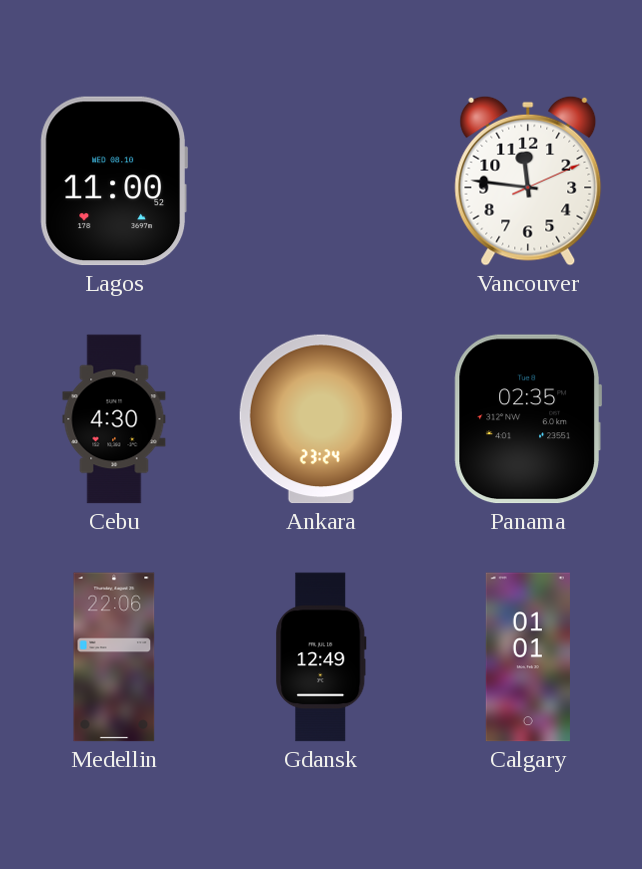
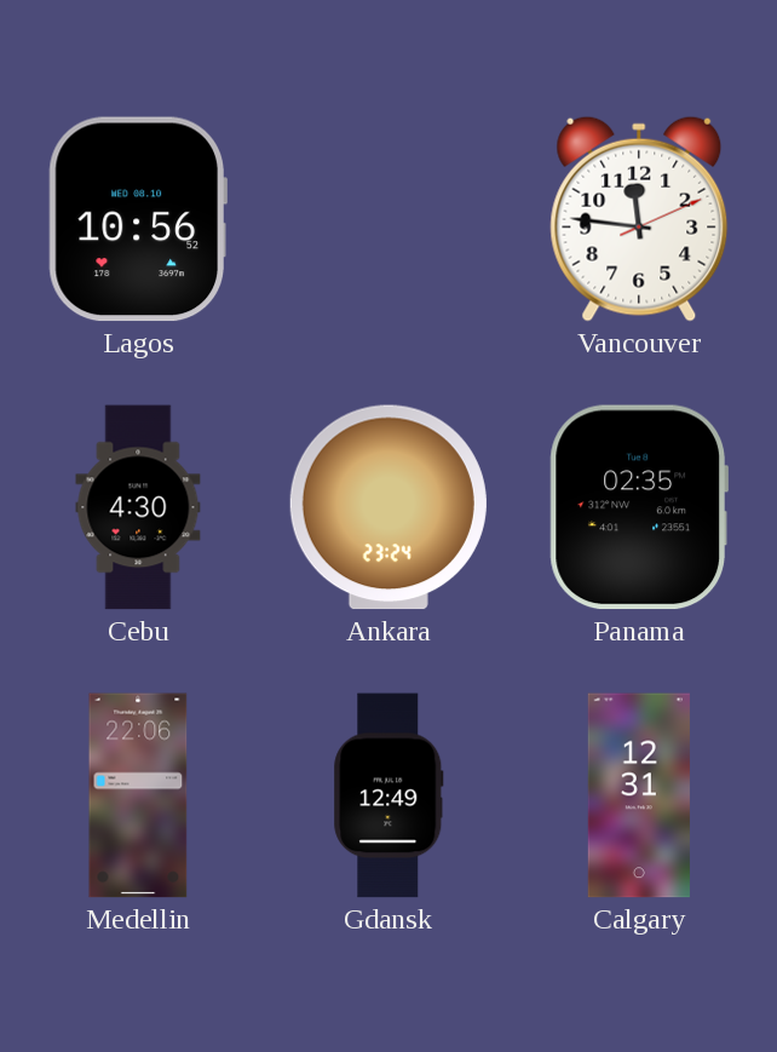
Lagos: 11:00 -> 10:56
Calgary: 01:01 -> 12:31
